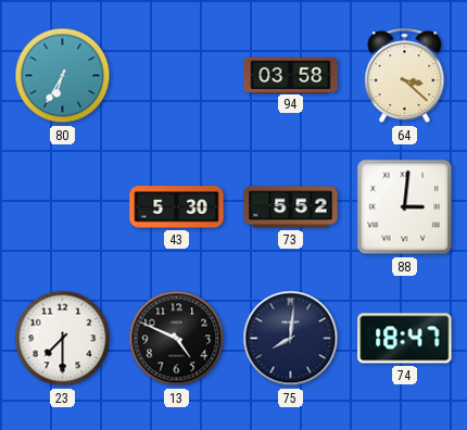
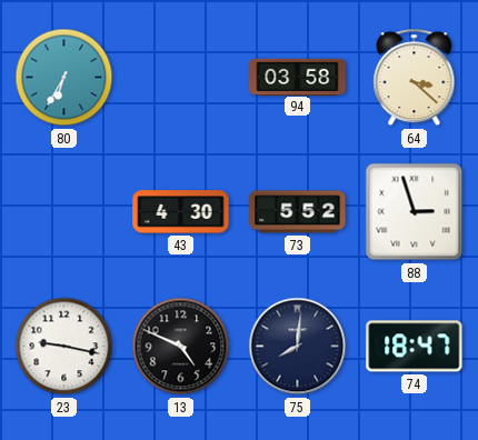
43: 5:30 -> 4:30
88: 3:01 -> 2:57
23: 7:30 -> 9:17
